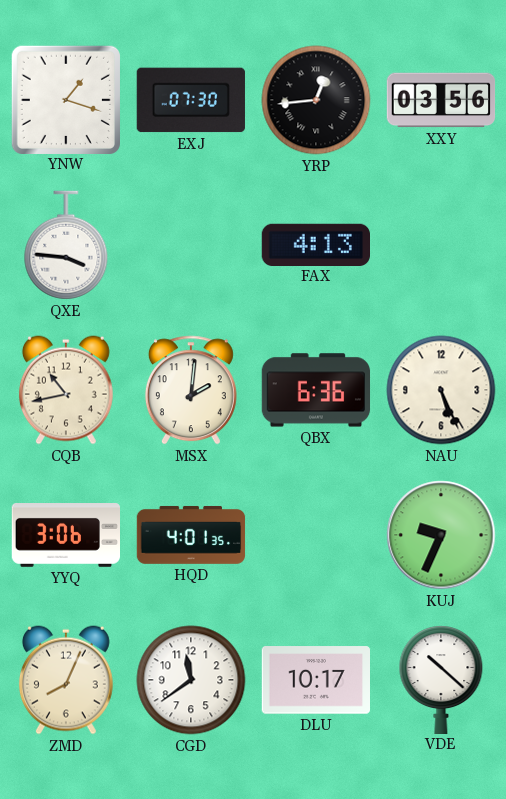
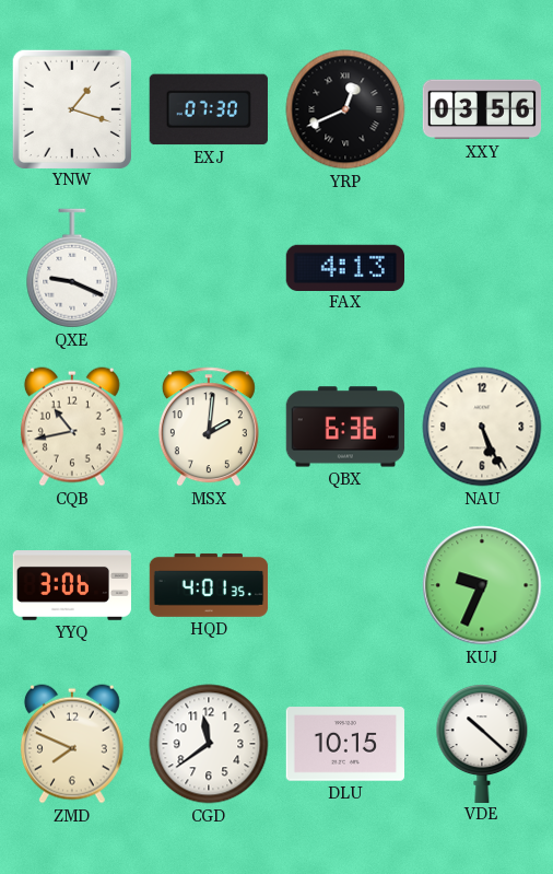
YRP: 12:44 -> 12:41
QXE: 3:46 -> 9:19
ZMD: 8:04 -> 7:49
DLU: 10:17 -> 10:15
